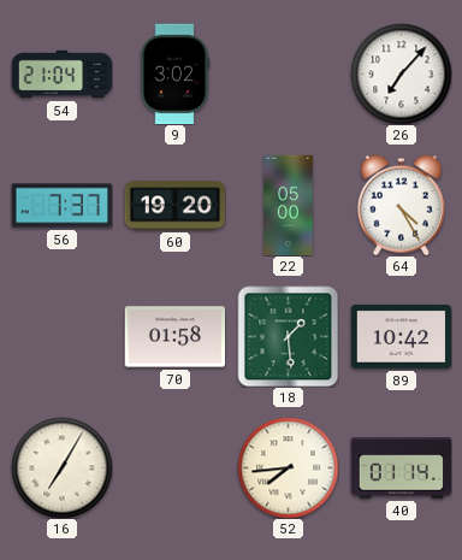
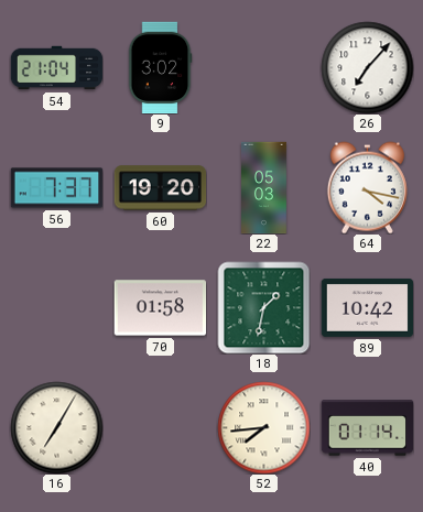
22: 05:00 -> 05:03
64: 4:25 -> 4:17
18: 1:29 -> 1:32
